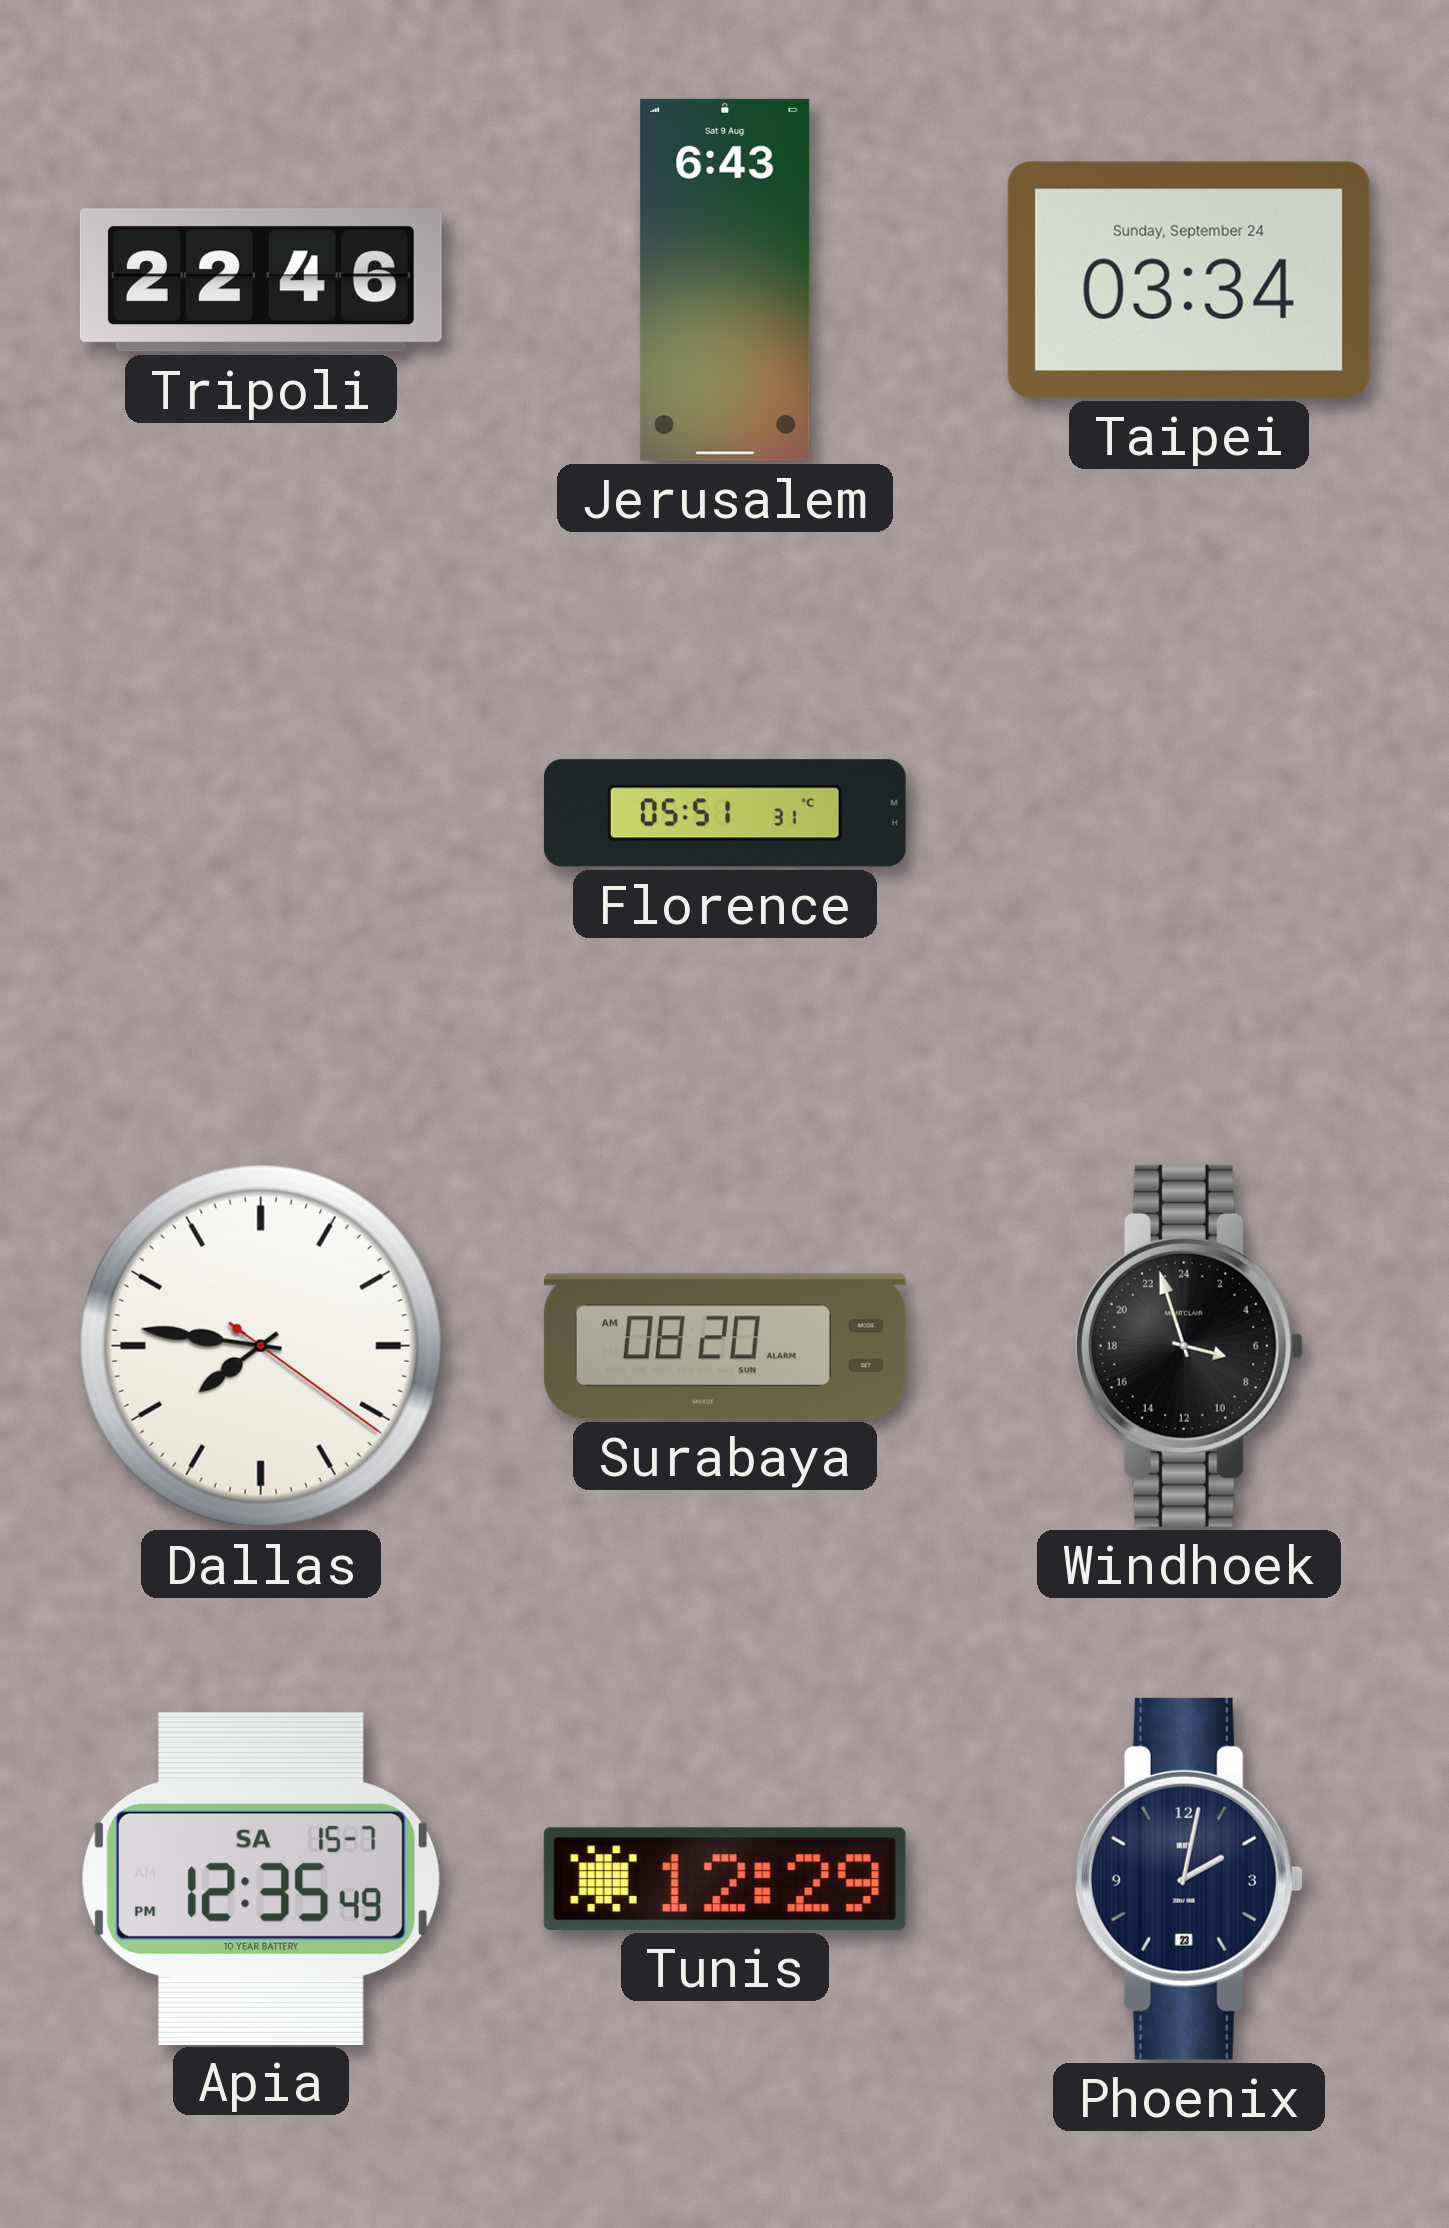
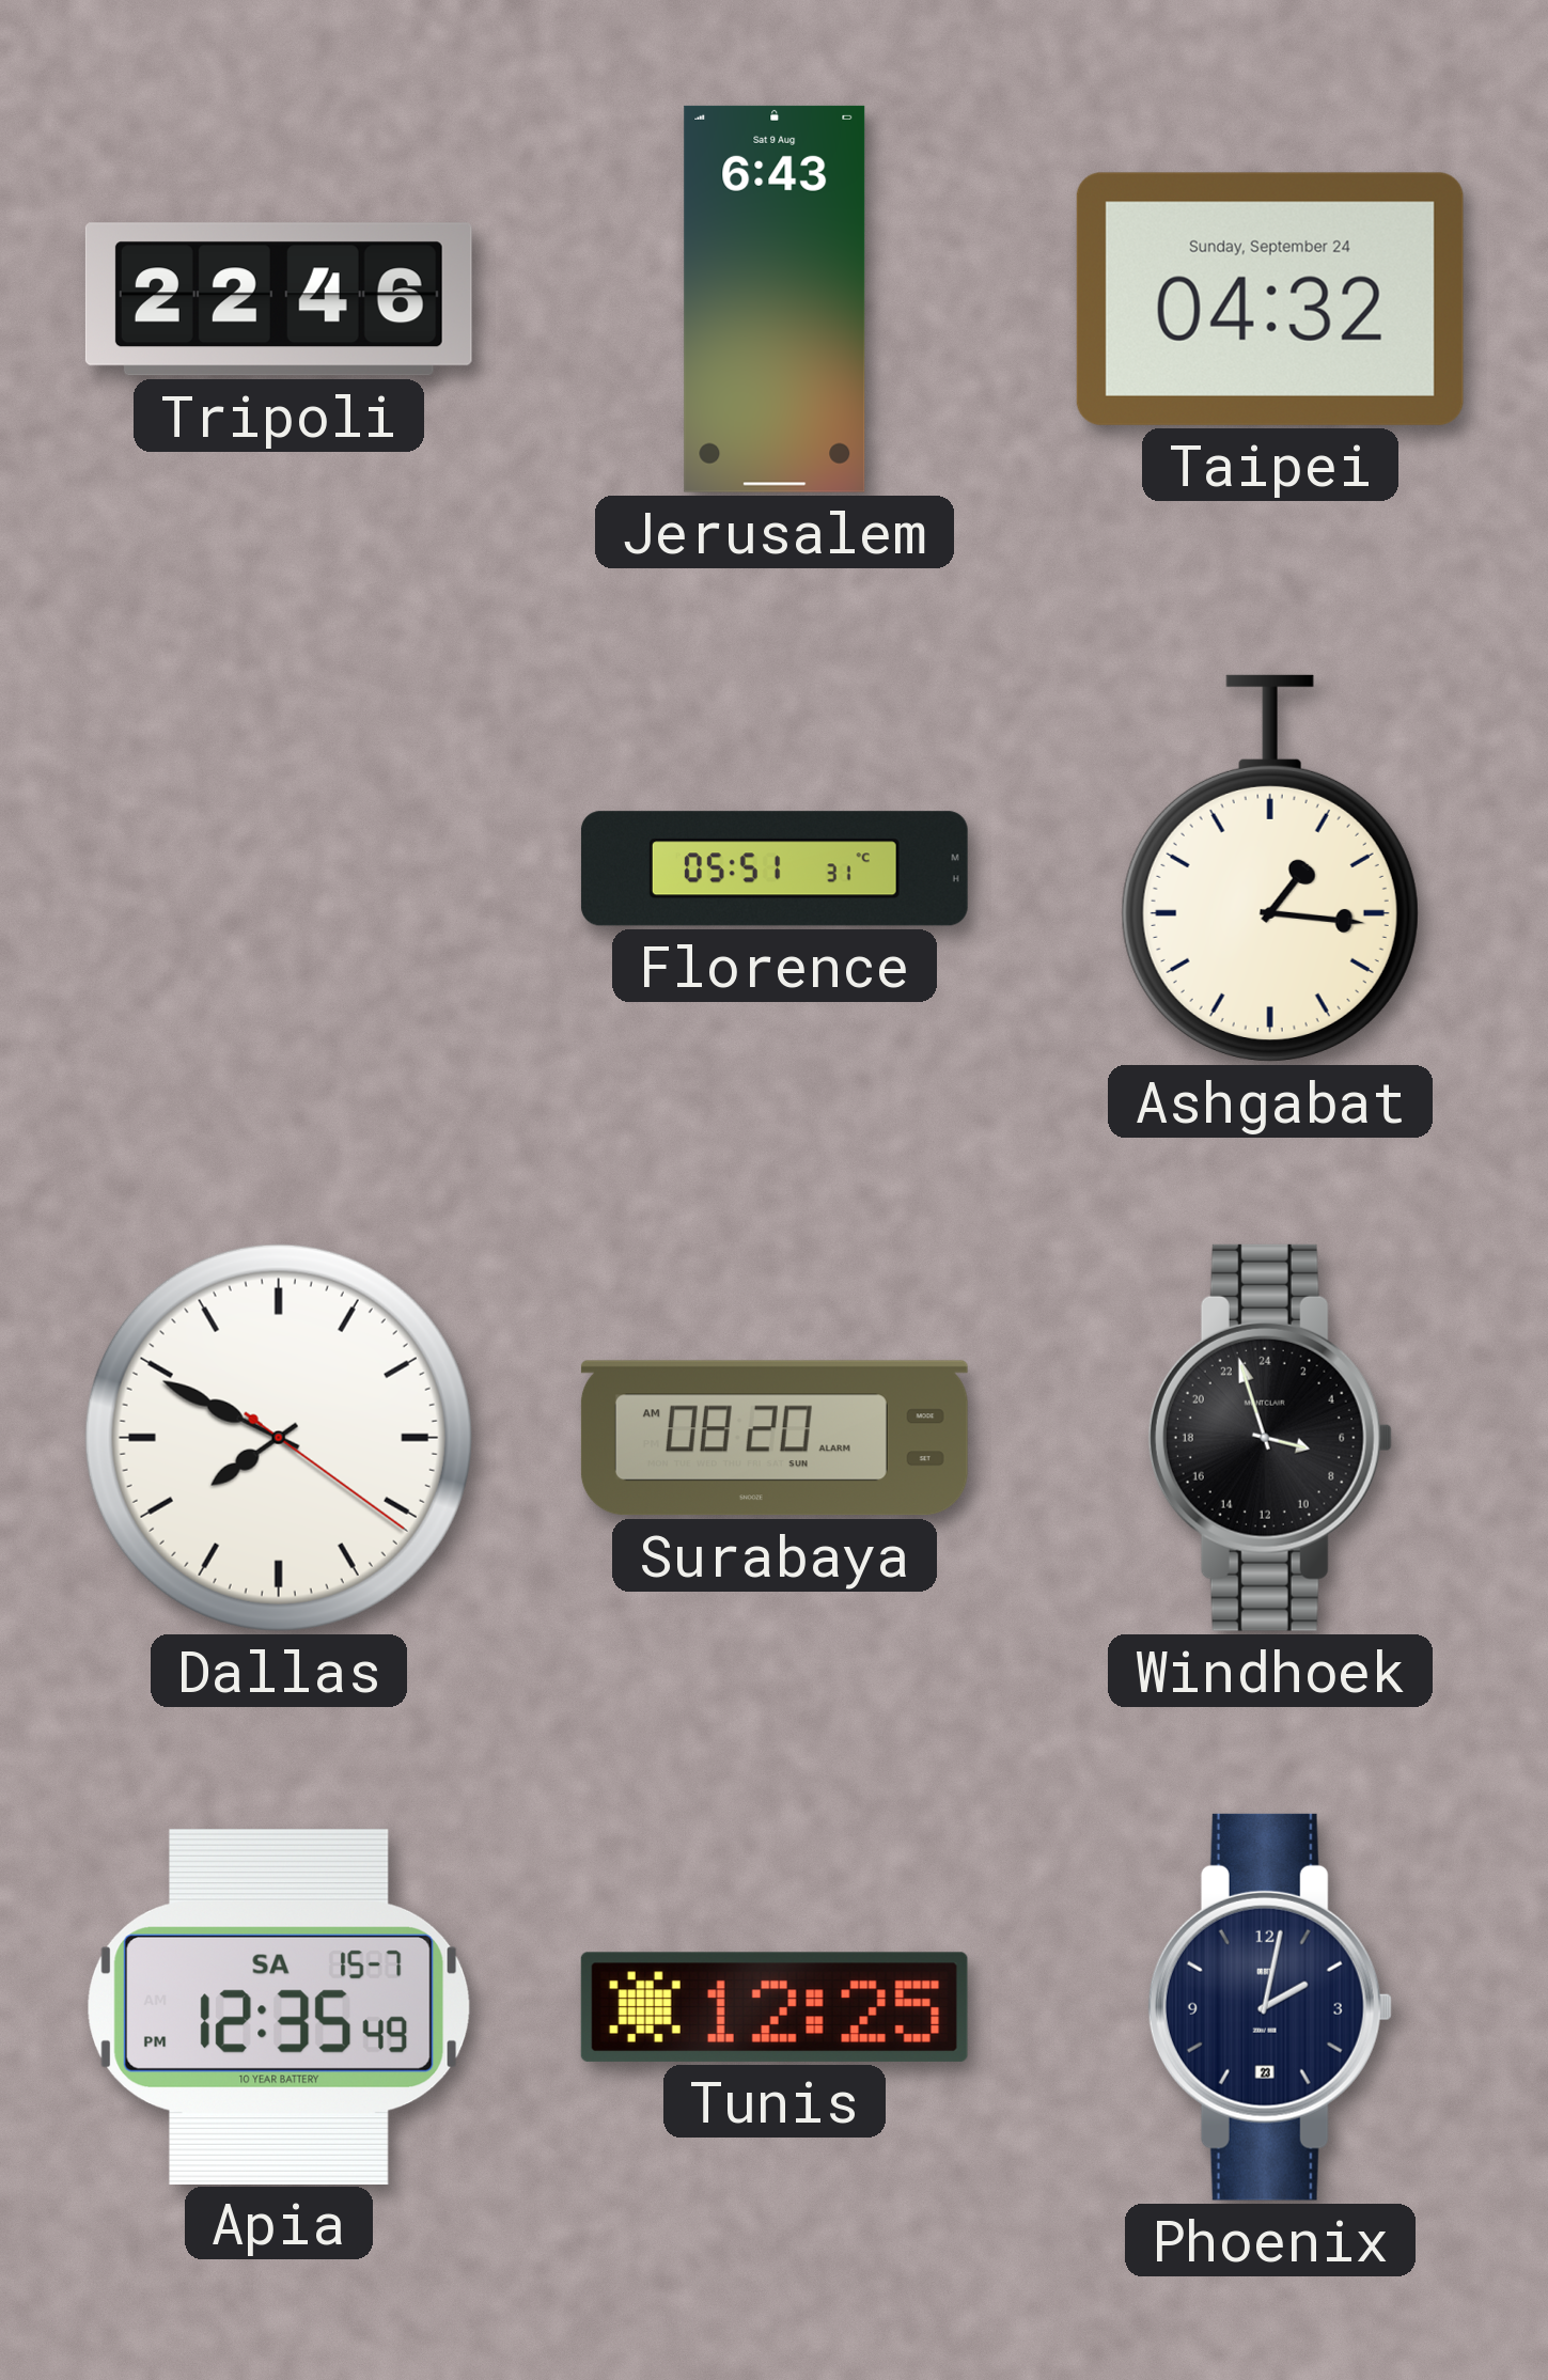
Taipei: 03:34 -> 04:32
Ashgabat: none -> 1:16
Dallas: 7:46 -> 7:49
Tunis: 12:29 -> 12:25
